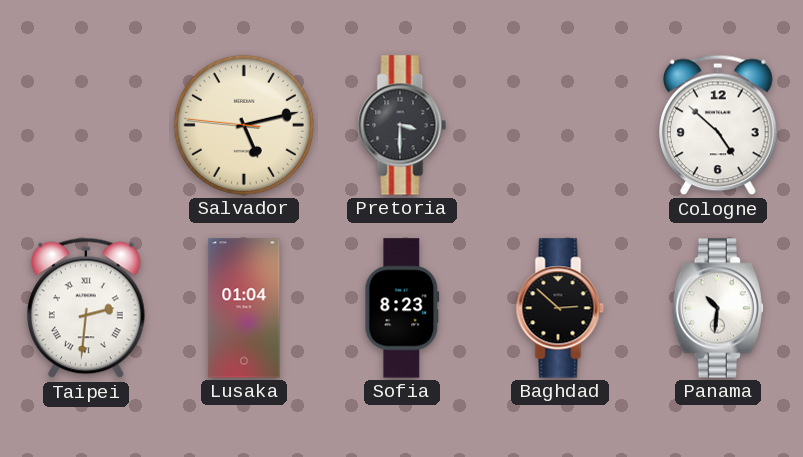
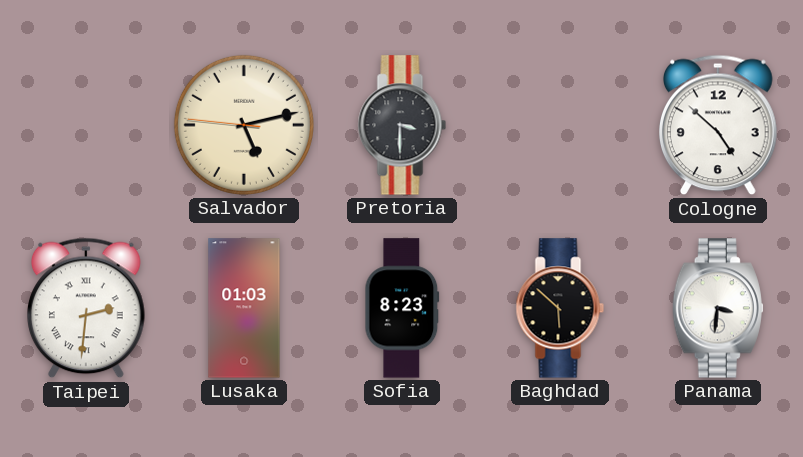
Lusaka: 01:04 -> 01:03
Baghdad: 2:52 -> 5:52
Panama: 10:31 -> 3:31
